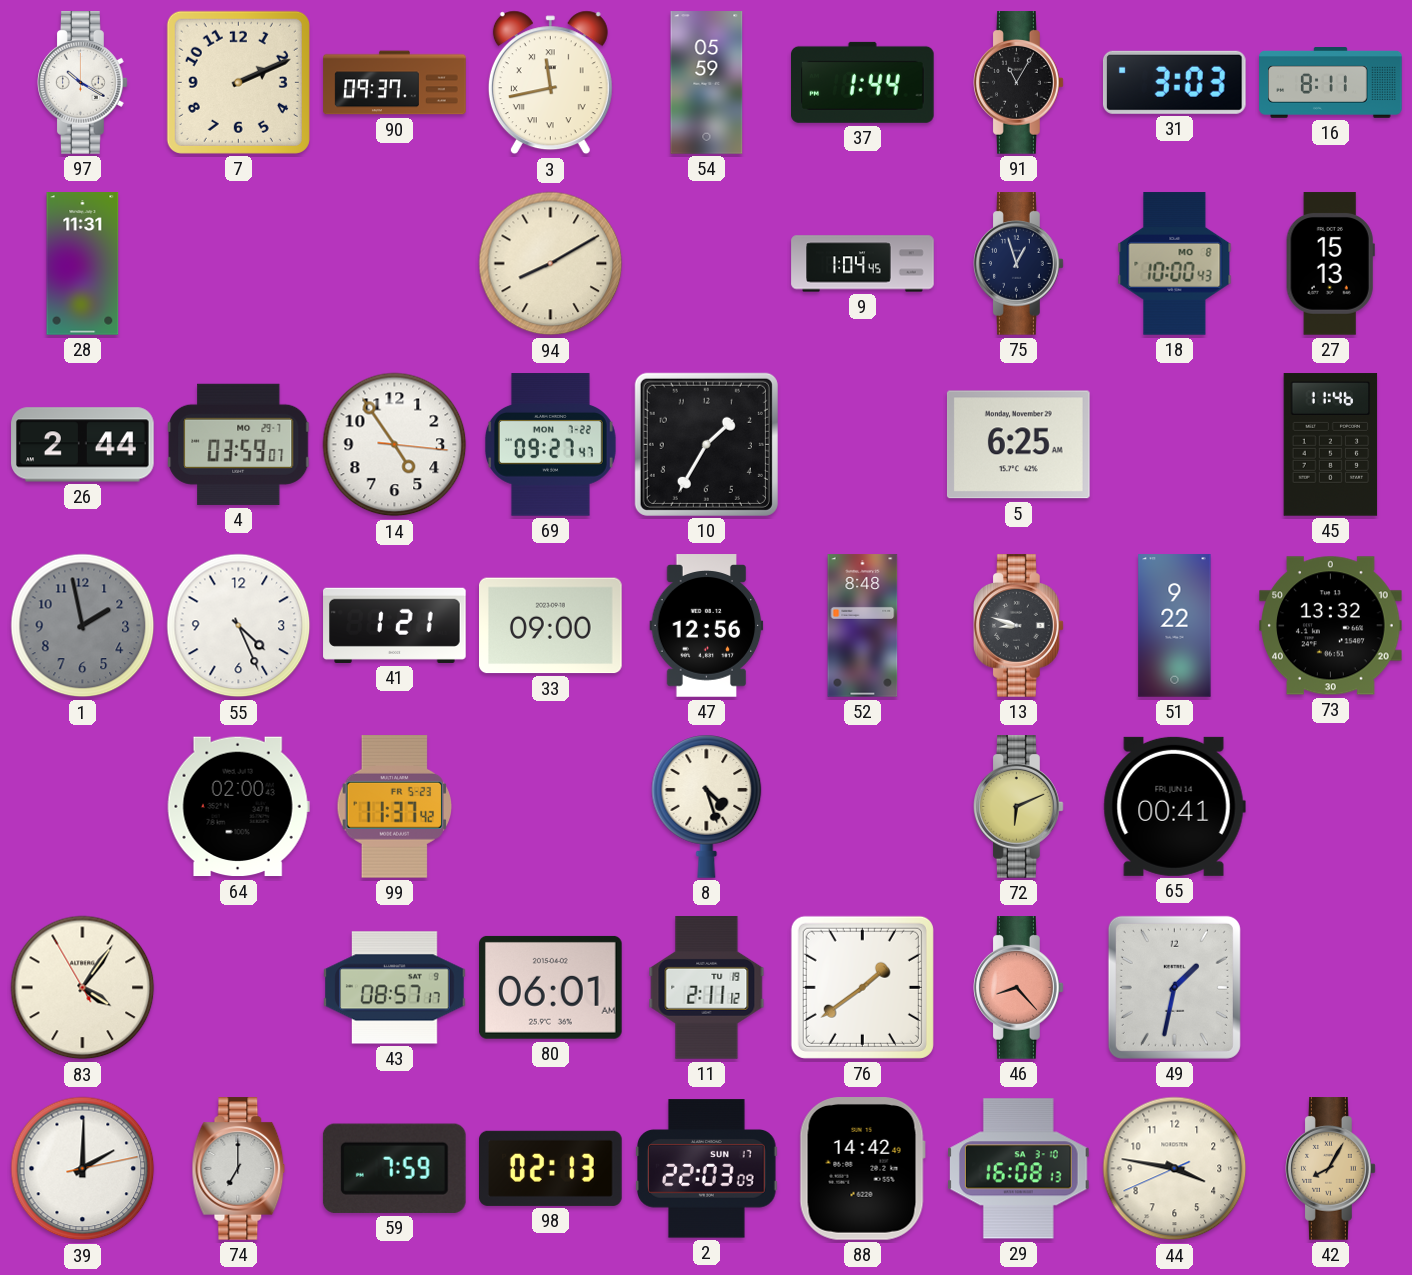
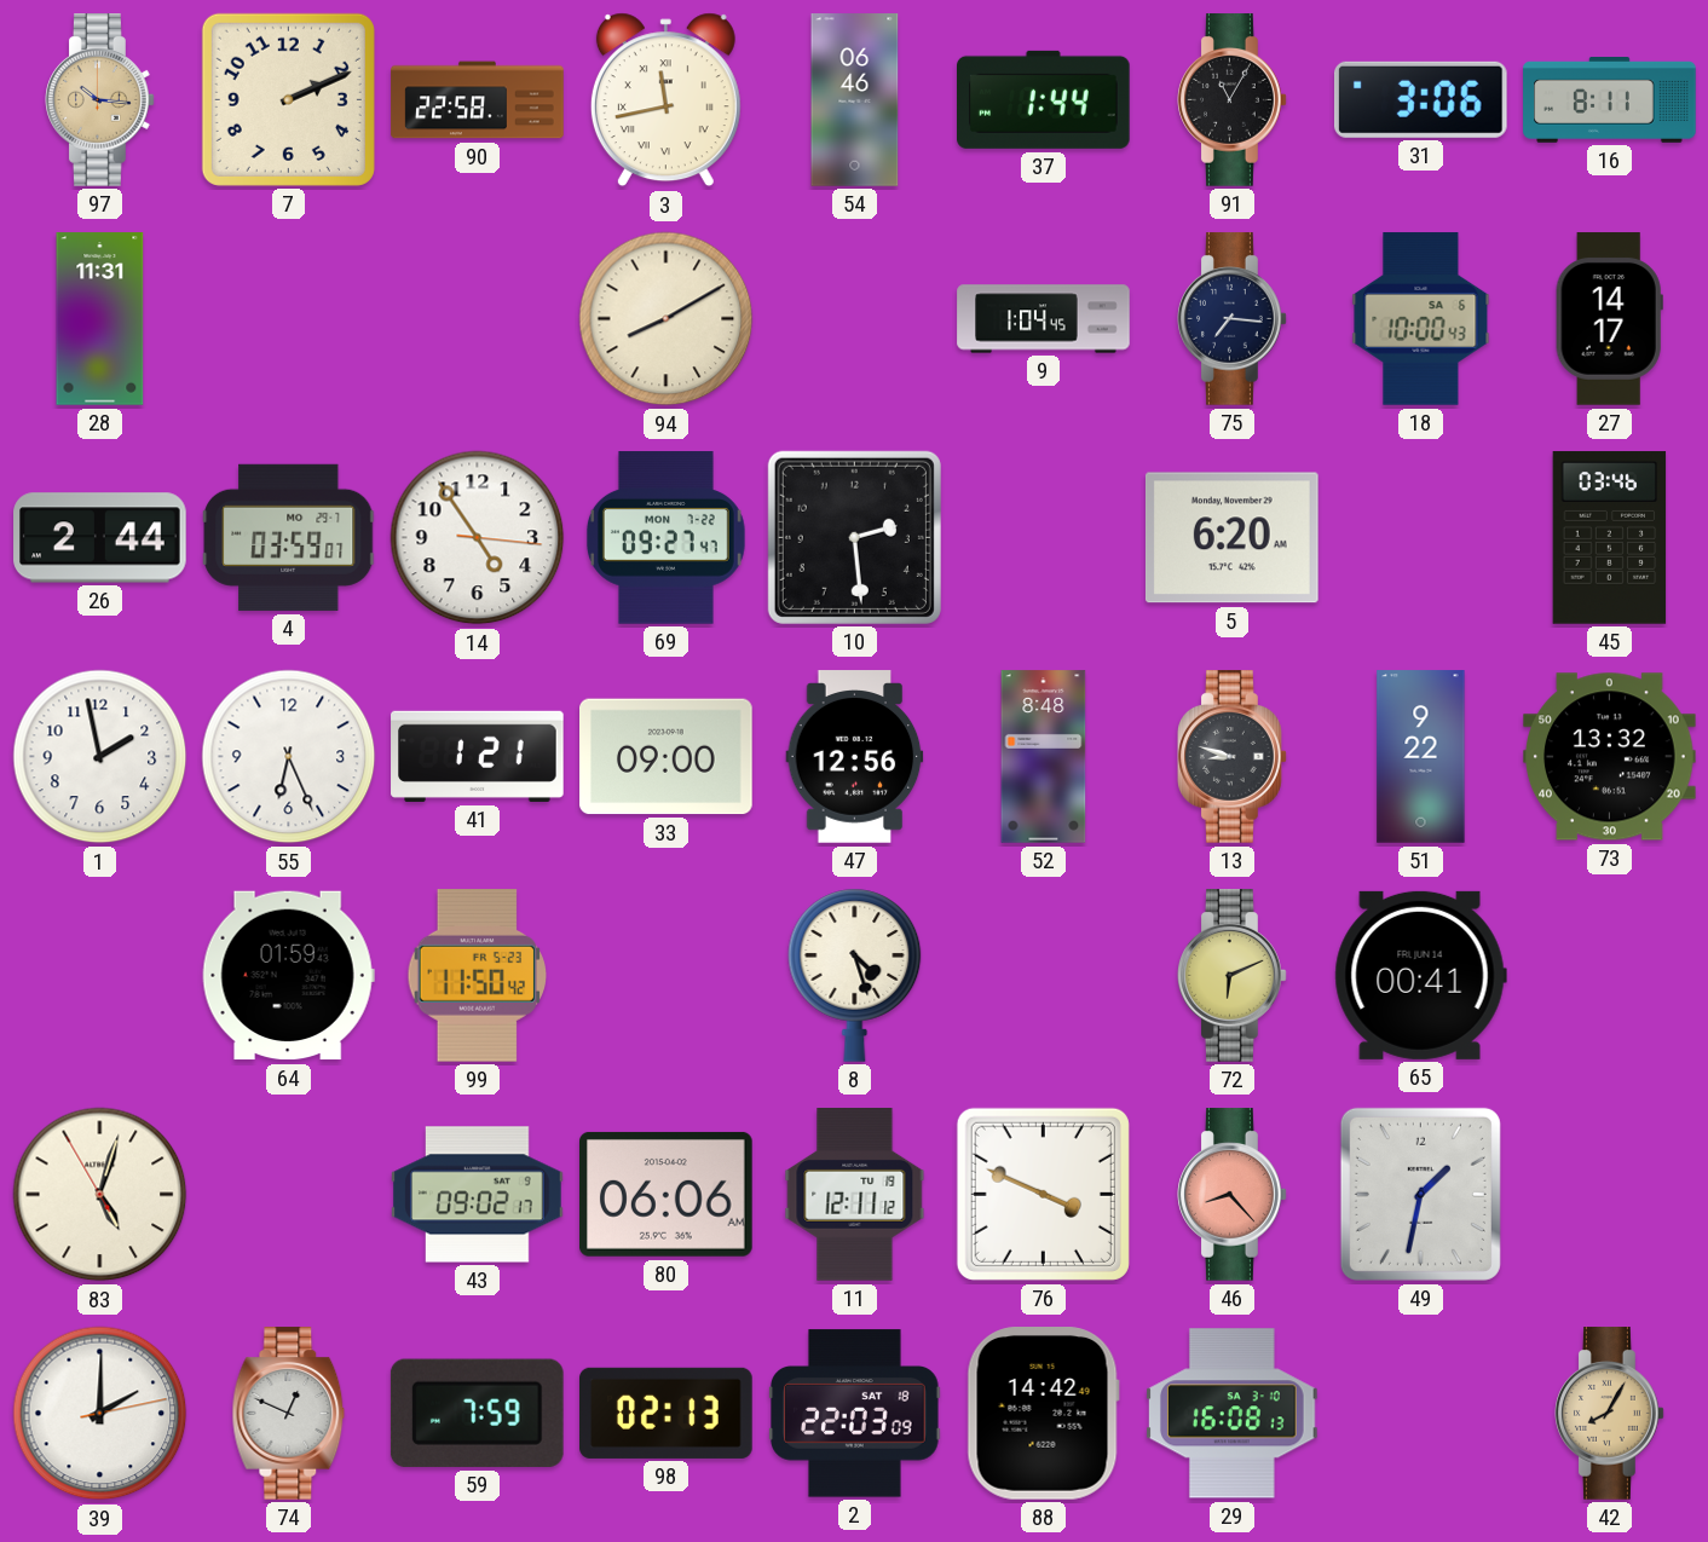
97: 10:20 -> 10:16
97 dial: white -> champagne
90: 09:37 -> 22:58
54: 05:59 -> 06:46
31: 3:03 -> 3:06
75: 12:57 -> 7:16
18 date: MO 8 -> SA 6
27: 15:13 -> 14:17
10: 1:35 -> 2:29
5: 6:25 -> 6:20
45: 11:46 -> 03:46
1 dial: grey -> white
55: 4:26 -> 6:26
64: 02:00 -> 01:59
99: 11:37 -> 11:50
83: 4:05 -> 5:02
43: 08:57 -> 09:02
80: 06:01 -> 06:06
11: 2:11 -> 12:11
76: 1:39 -> 3:49
74: 7:00 -> 12:49
2 date: SUN 17 -> SAT 18
44: 3:46 -> none
